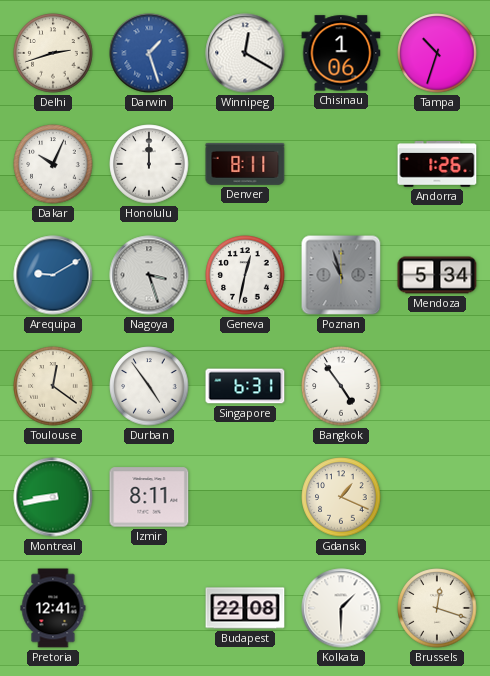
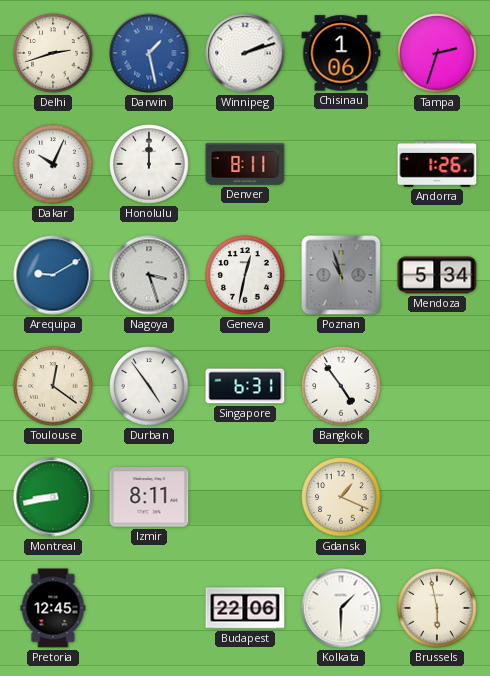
Darwin: 1:27 -> 1:28
Winnipeg: 12:20 -> 2:12
Tampa: 10:33 -> 2:33
Pretoria: 12:41 -> 12:45
Budapest: 22:08 -> 22:06
Brussels: 12:18 -> 5:58
